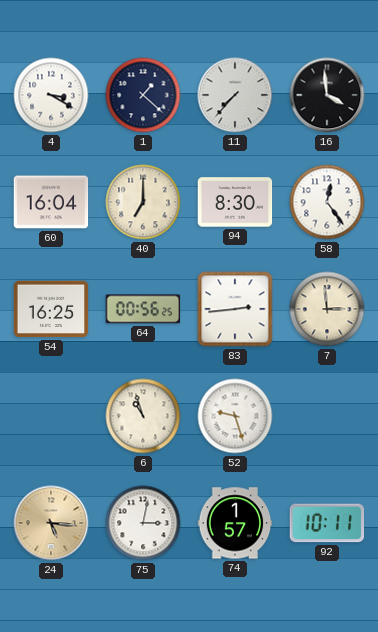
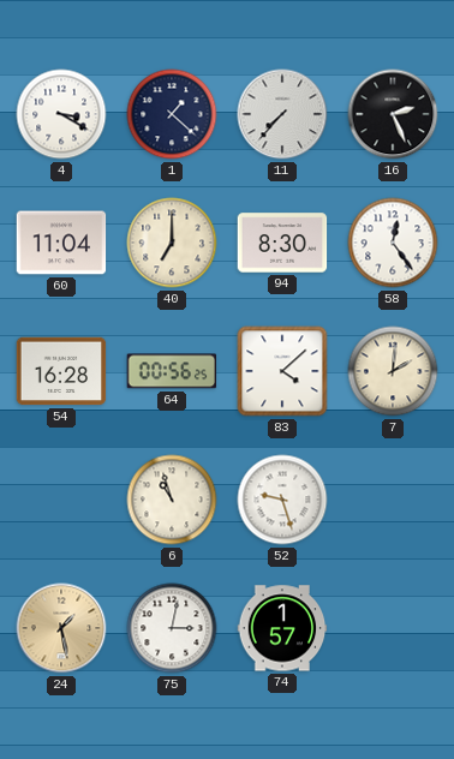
16: 3:59 -> 2:26
60: 16:04 -> 11:04
54: 16:25 -> 16:28
83: 2:44 -> 4:08
7: 2:59 -> 2:01
24: 5:16 -> 1:28
92: 10:11 -> none
